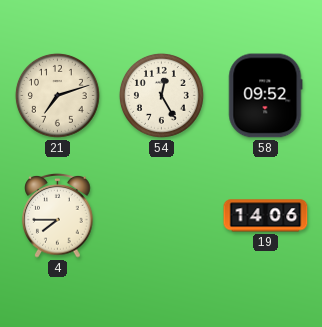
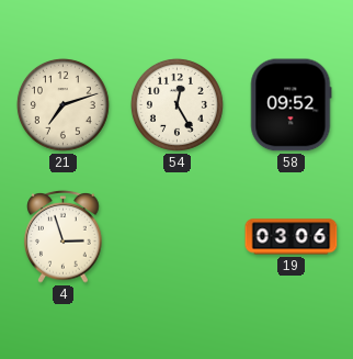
4: 7:45 -> 2:57
19: 14:06 -> 03:06
